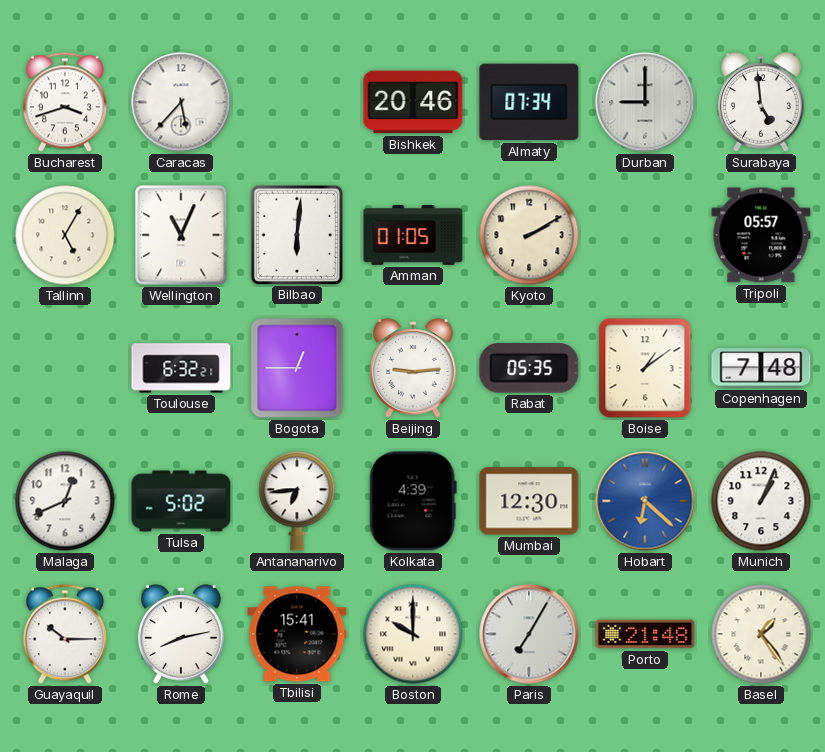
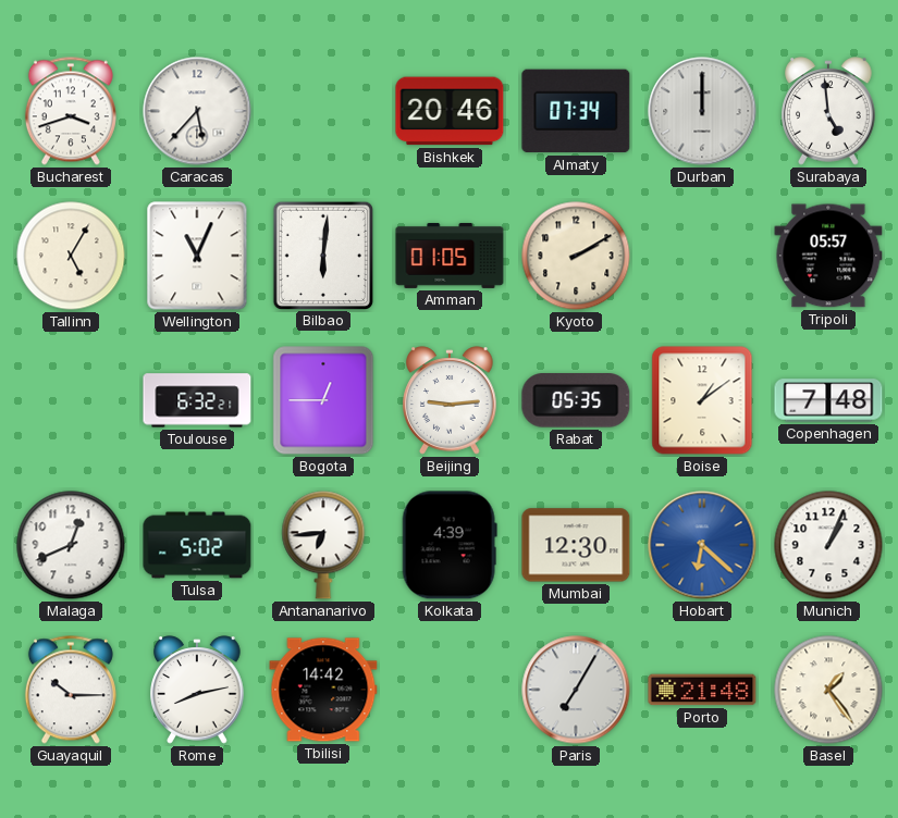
Durban: 9:00 -> 12:00
Tbilisi: 15:41 -> 14:42
Boston: 10:00 -> none
